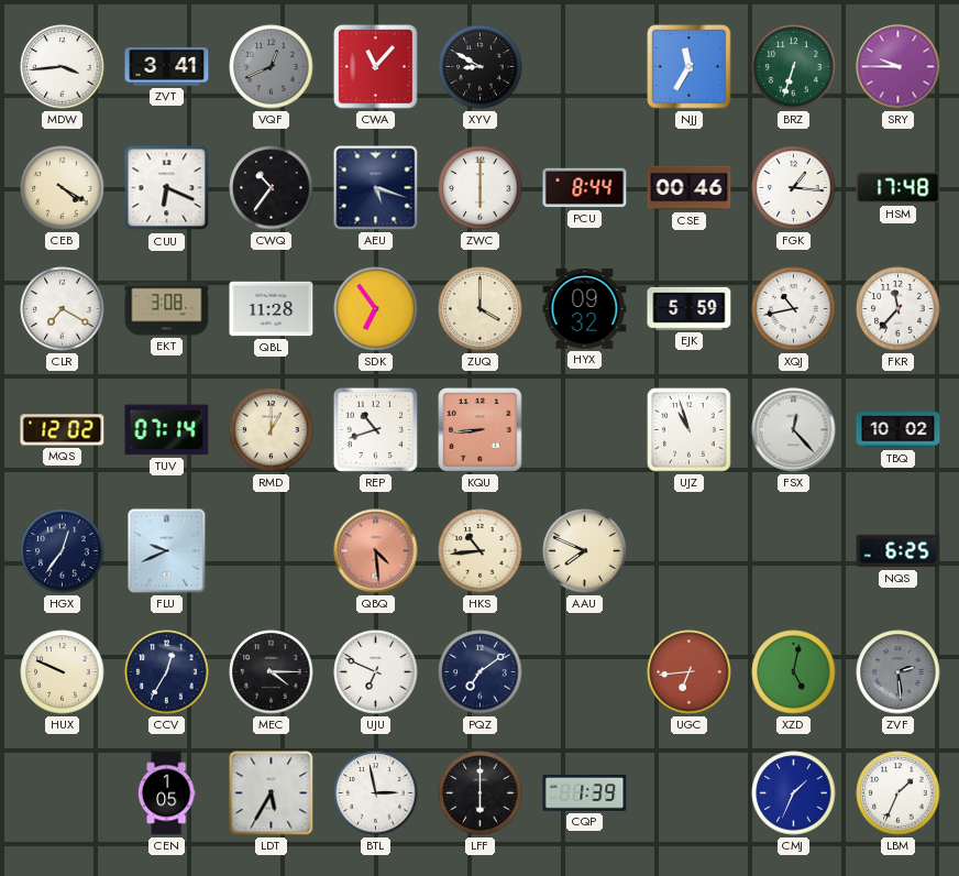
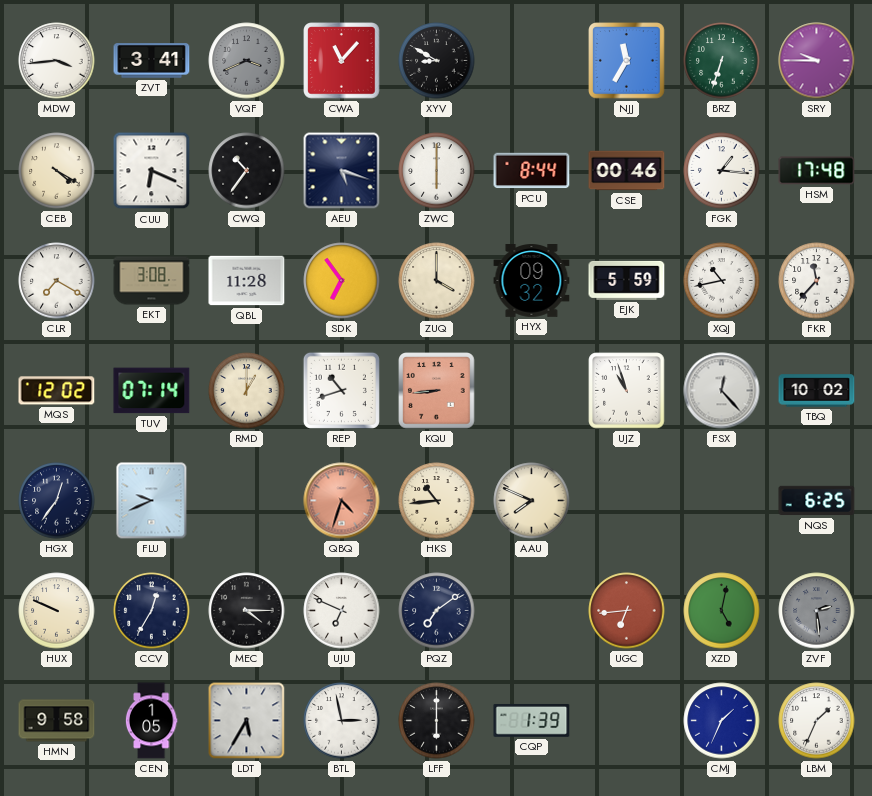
VQF: 12:41 -> 3:41
QBQ: 4:29 -> 4:33
HMN: none -> 9:58
